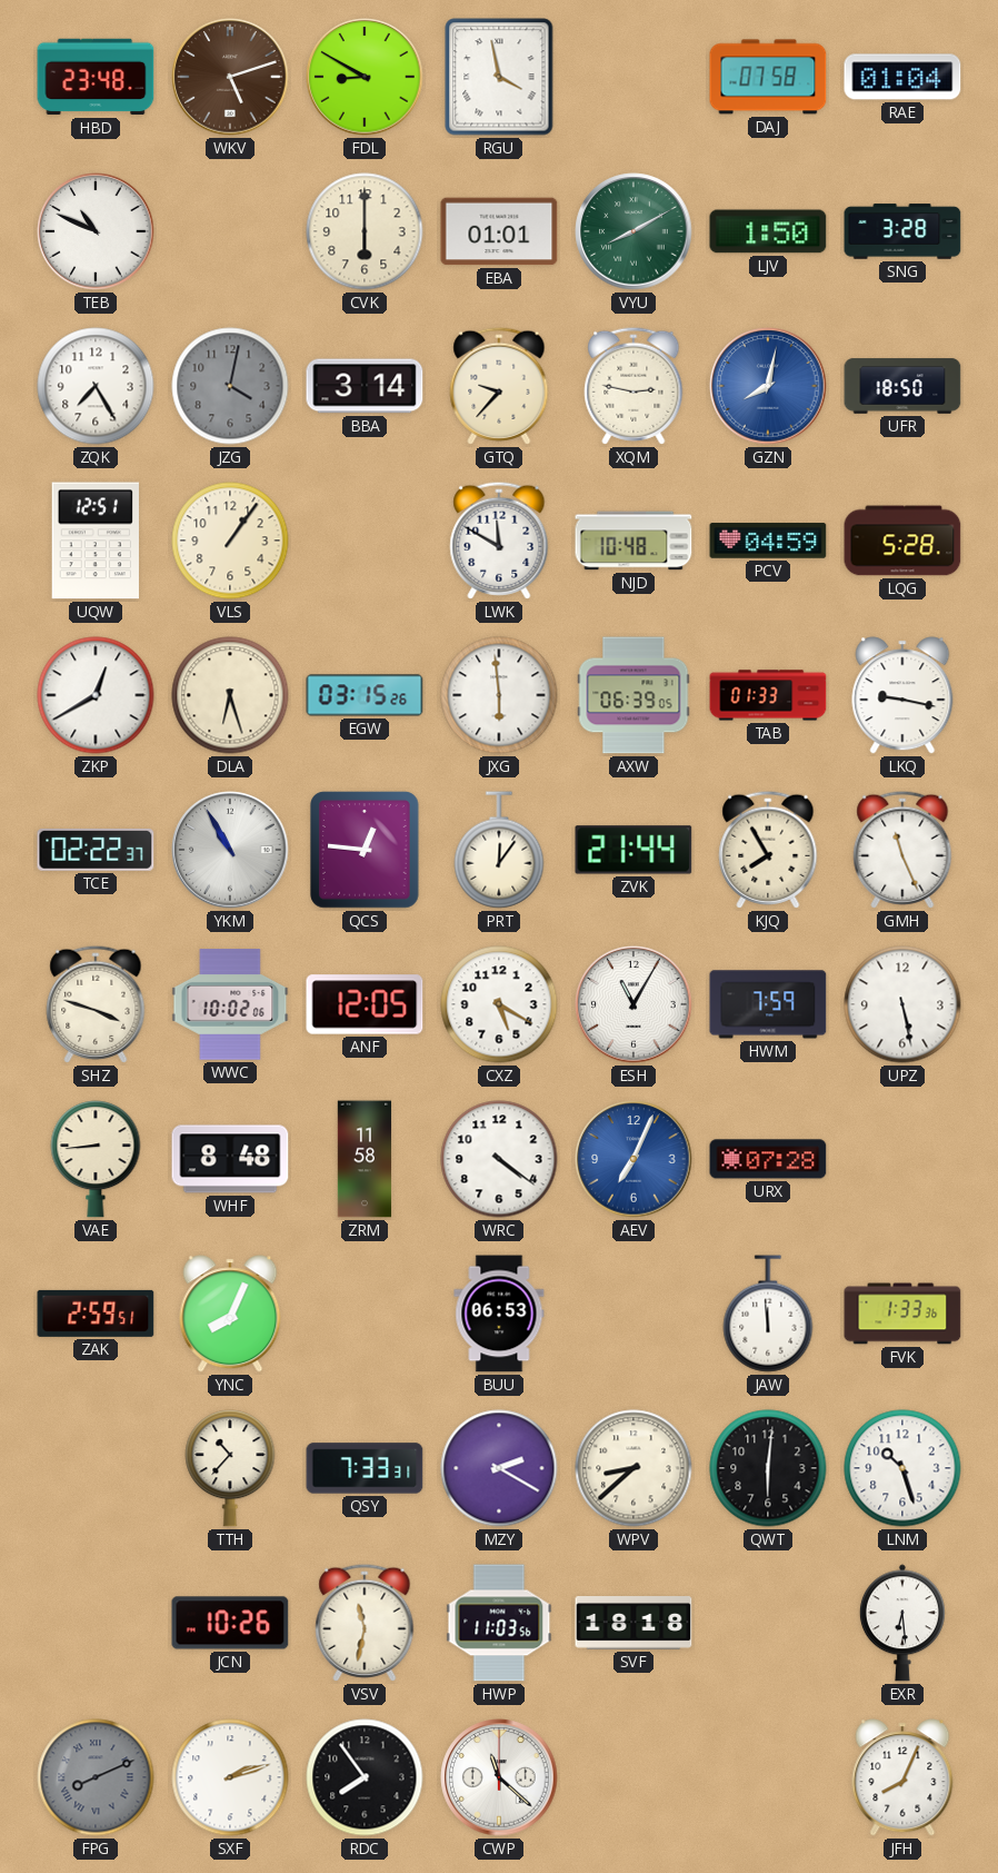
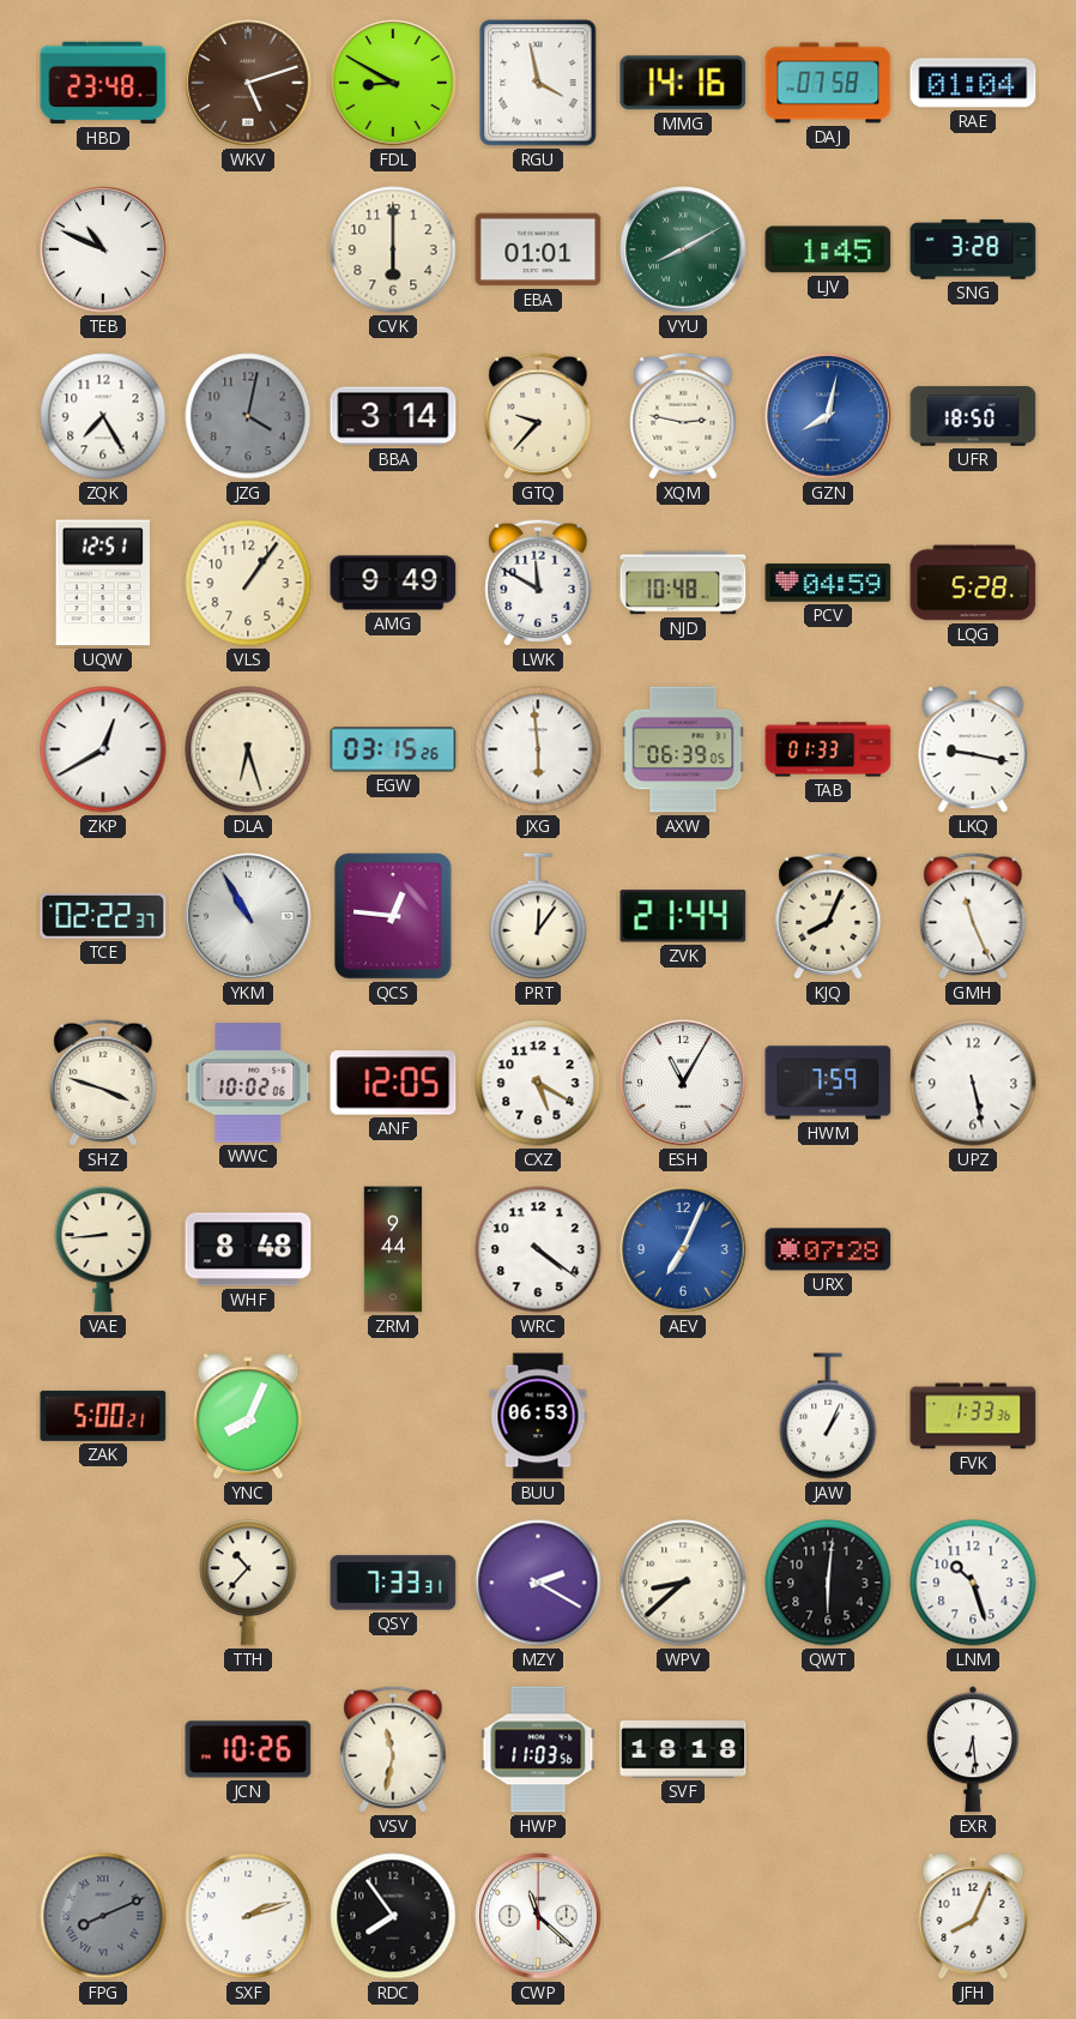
MMG: none -> 14:16
LJV: 1:50 -> 1:45
AMG: none -> 9:49
KJQ: 7:55 -> 8:04
ZRM: 11:58 -> 9:44
ZAK: 2:59 -> 5:00
JAW: 11:59 -> 1:04
